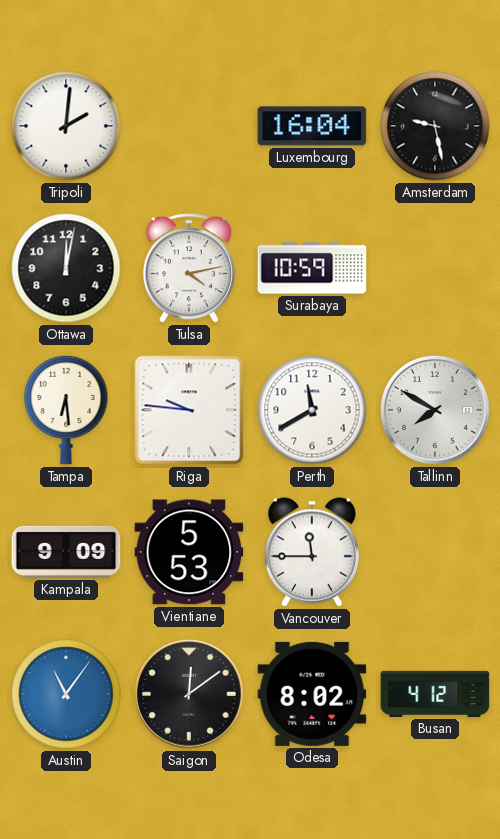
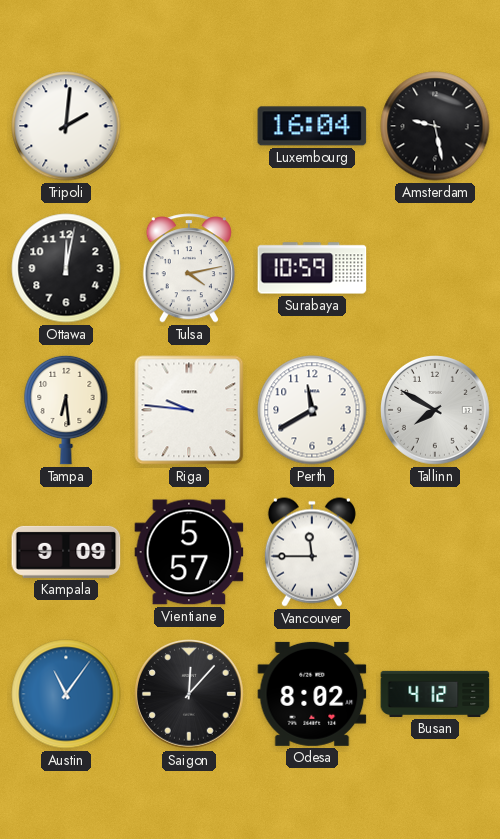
Vientiane: 5:53 -> 5:57
Saigon: 12:09 -> 12:07
